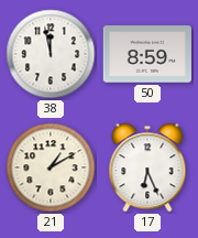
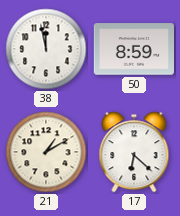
17: 6:26 -> 6:22
